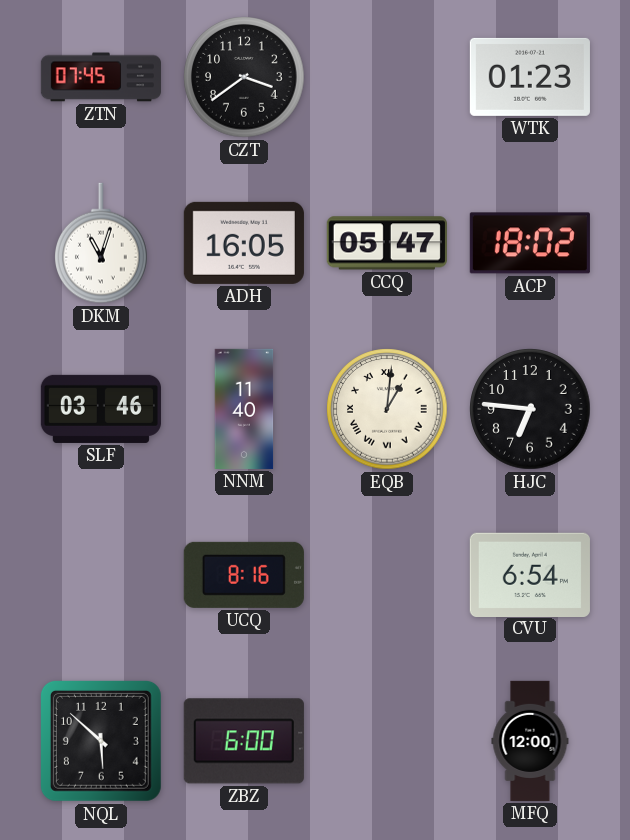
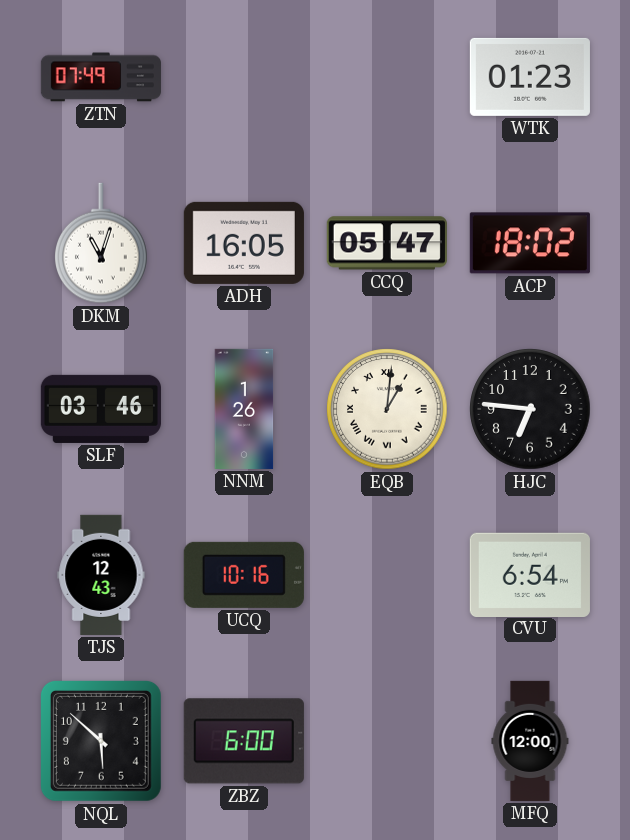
ZTN: 07:45 -> 07:49
CZT: 3:39 -> none
NNM: 11:40 -> 1:26
TJS: none -> 12:43
UCQ: 8:16 -> 10:16
